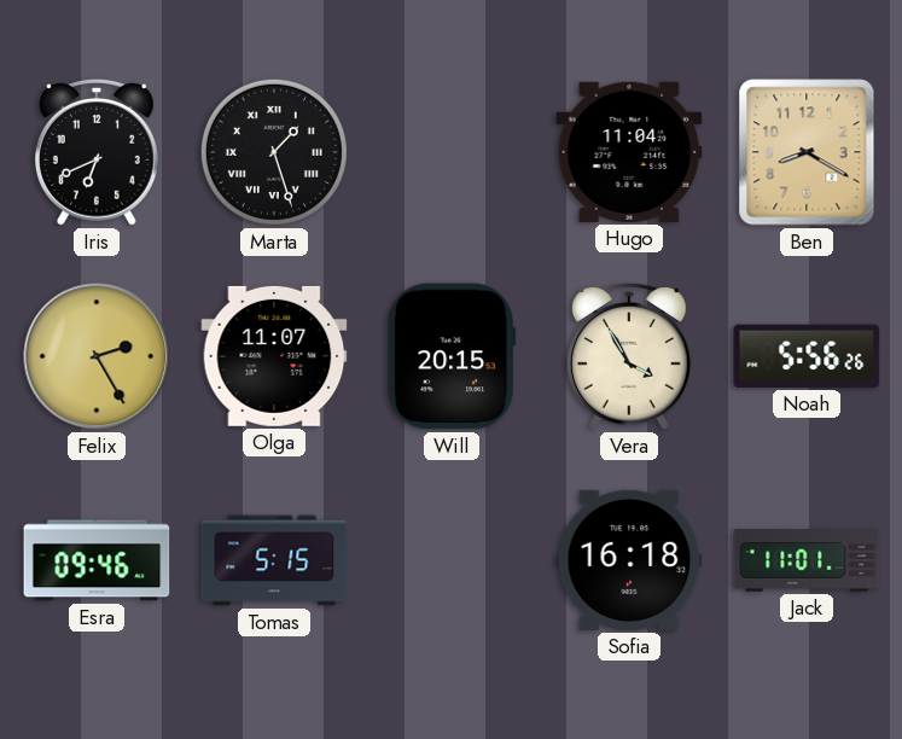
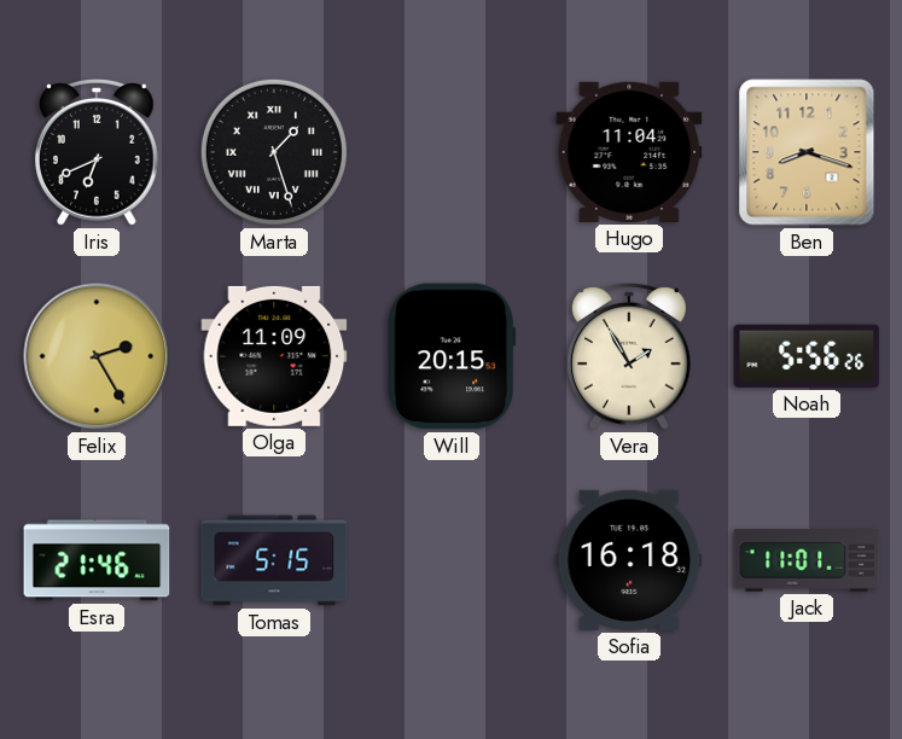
Ben: 8:20 -> 8:18
Olga: 11:07 -> 11:09
Vera: 3:55 -> 1:55
Esra: 09:46 -> 21:46
